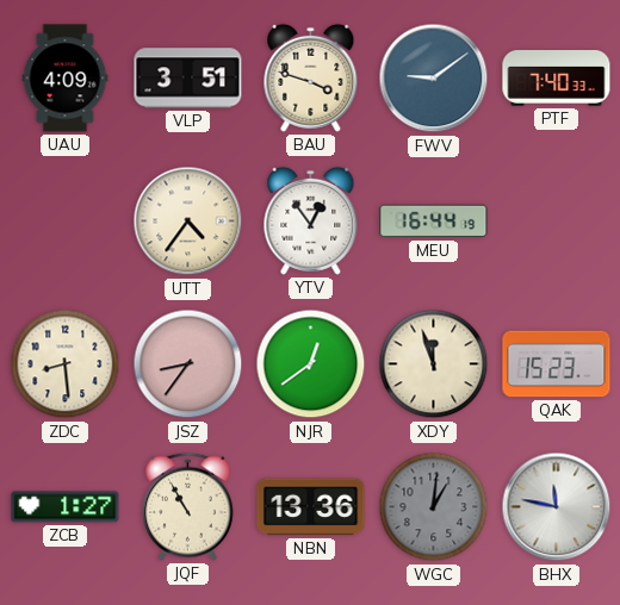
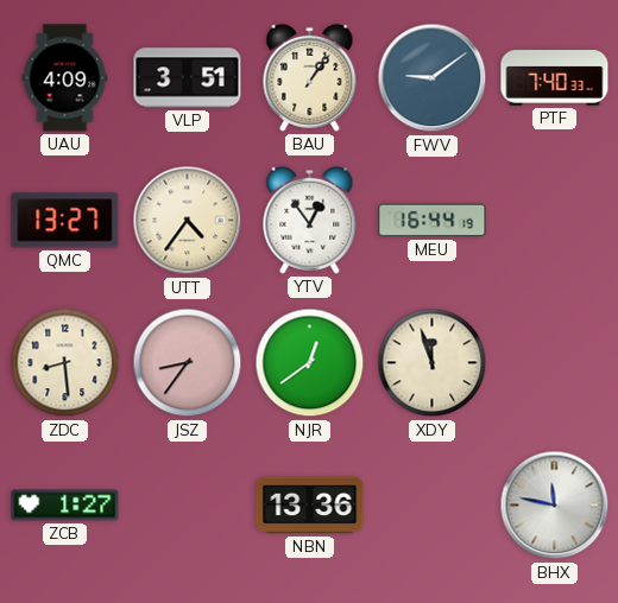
BAU: 3:48 -> 1:06
QMC: none -> 13:27
QAK: 15:23 -> none
JQF: 10:55 -> none
WGC: 1:01 -> none
